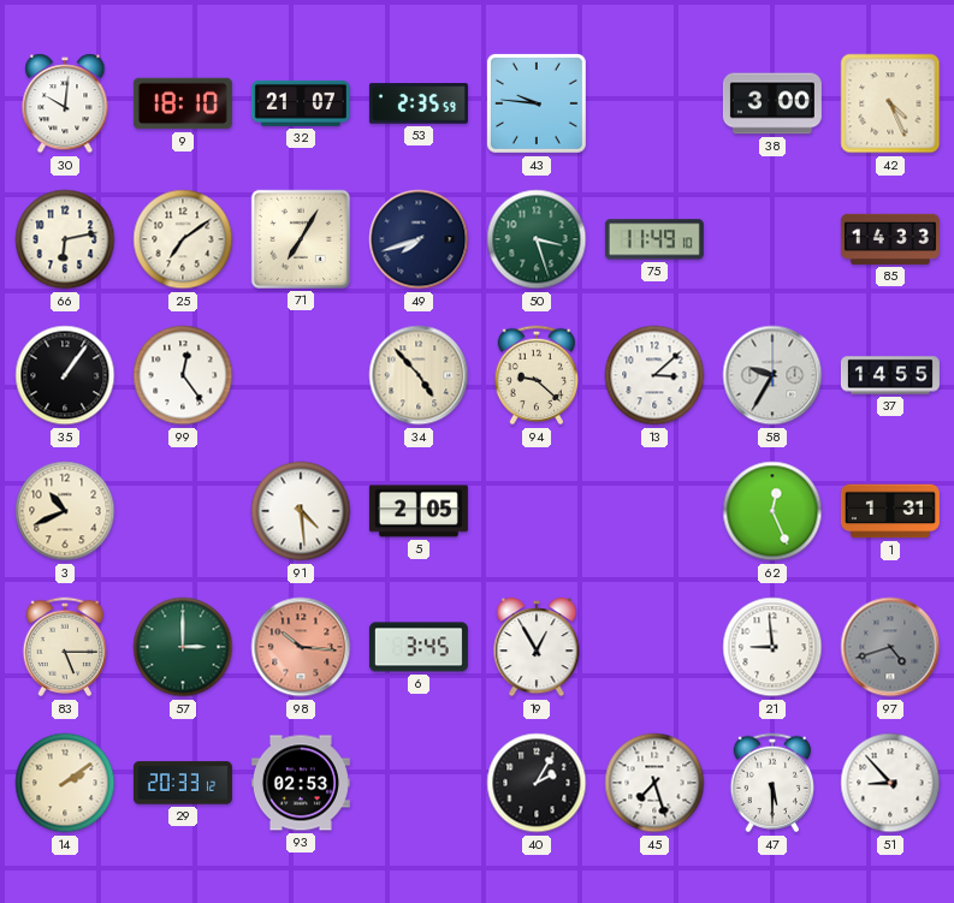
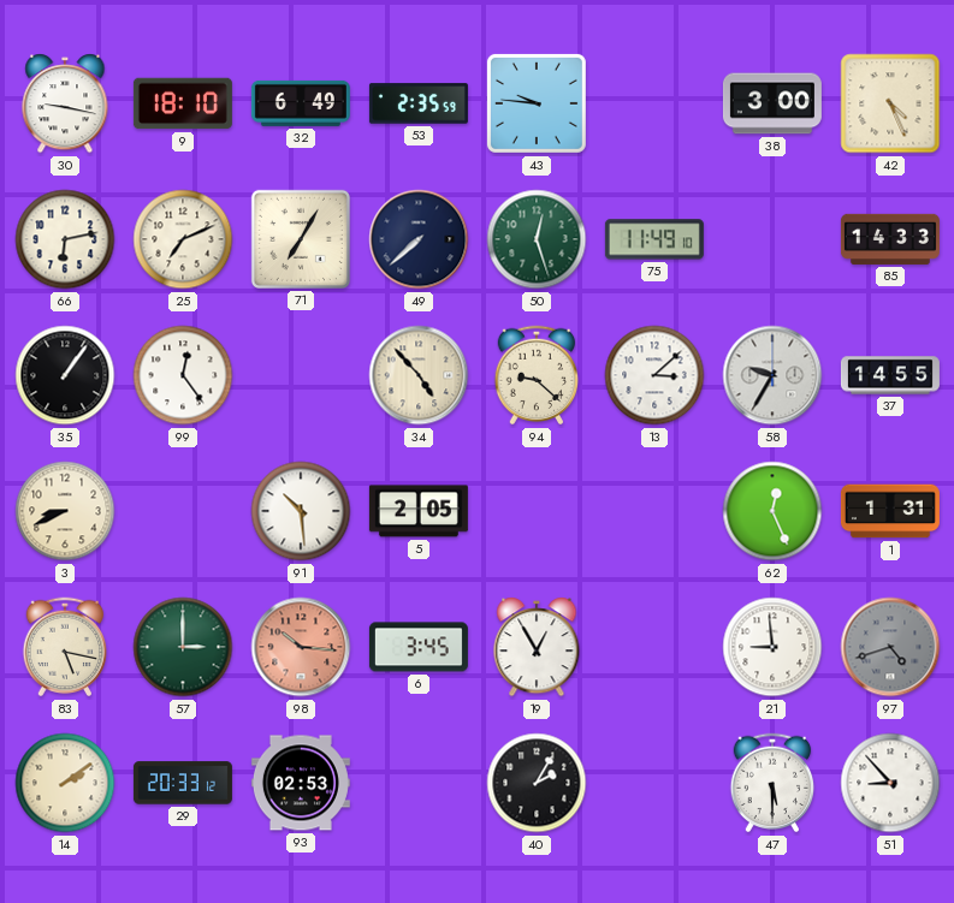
30: 10:01 -> 9:17
32: 21:07 -> 6:49
25: 7:09 -> 7:11
49: 7:42 -> 7:38
50: 3:27 -> 12:27
3: 10:41 -> 8:41
91: 4:29 -> 10:29
83: 5:15 -> 5:17
45: 7:27 -> none
